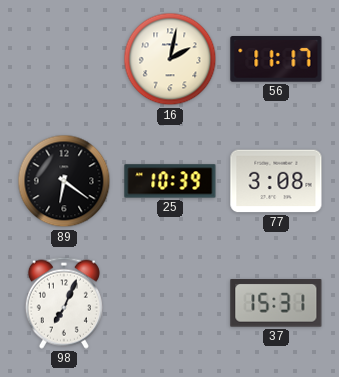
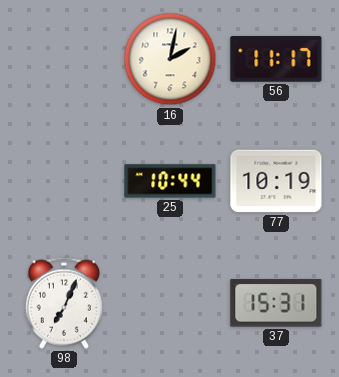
89: 6:21 -> none
25: 10:39 -> 10:44
77: 3:08 -> 10:19
